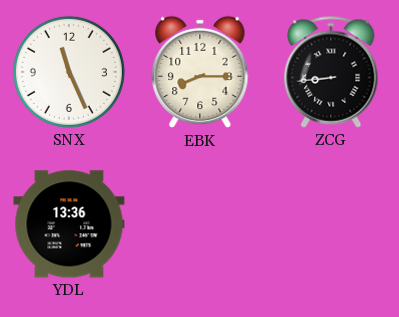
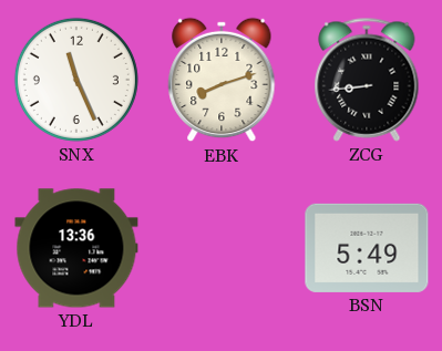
EBK: 8:15 -> 8:12
BSN: none -> 5:49
